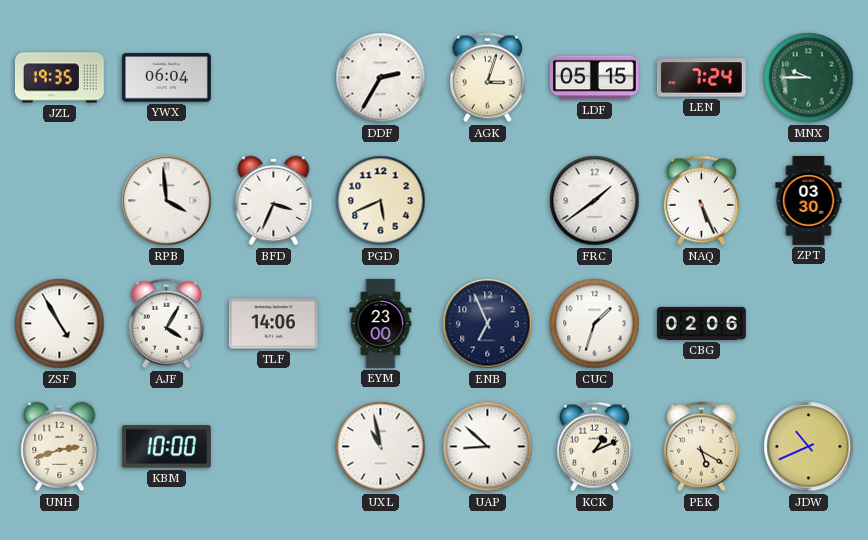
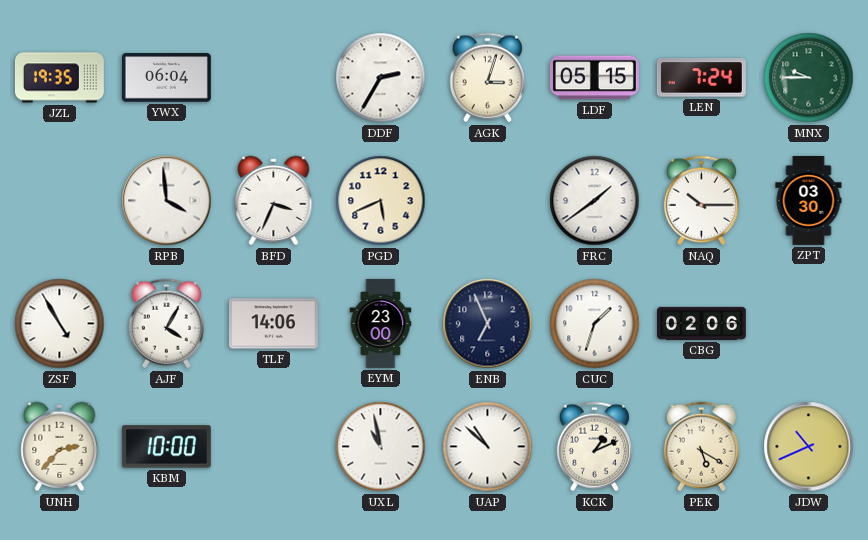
NAQ: 5:26 -> 10:15
UNH: 2:42 -> 2:37
UAP: 8:52 -> 10:52
